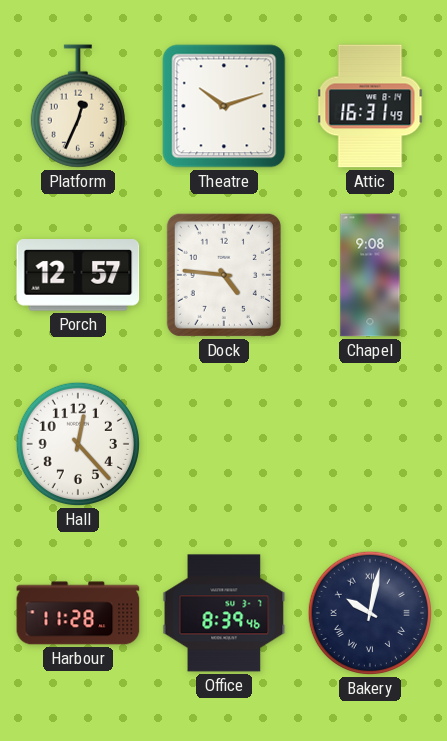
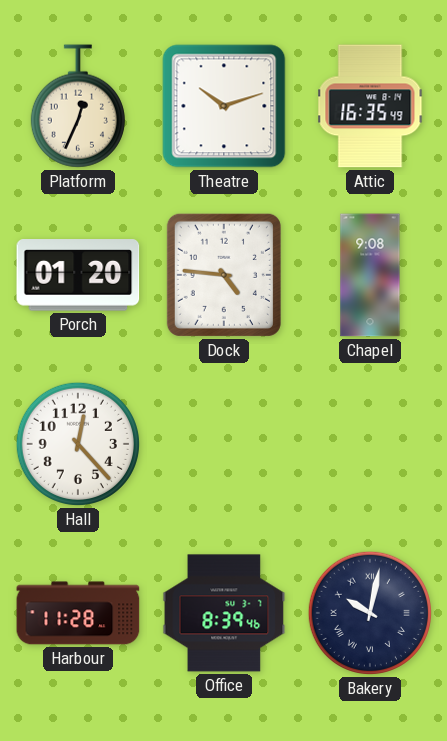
Attic: 16:31 -> 16:35
Porch: 12:57 -> 01:20
